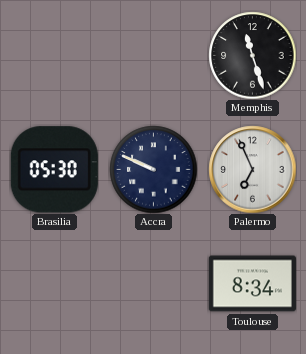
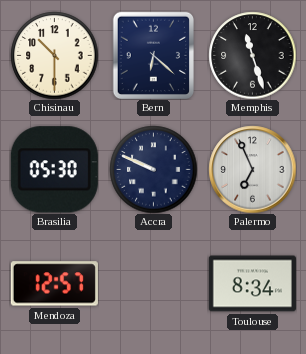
Chisinau: none -> 10:30
Bern: none -> 6:22
Mendoza: none -> 12:57
